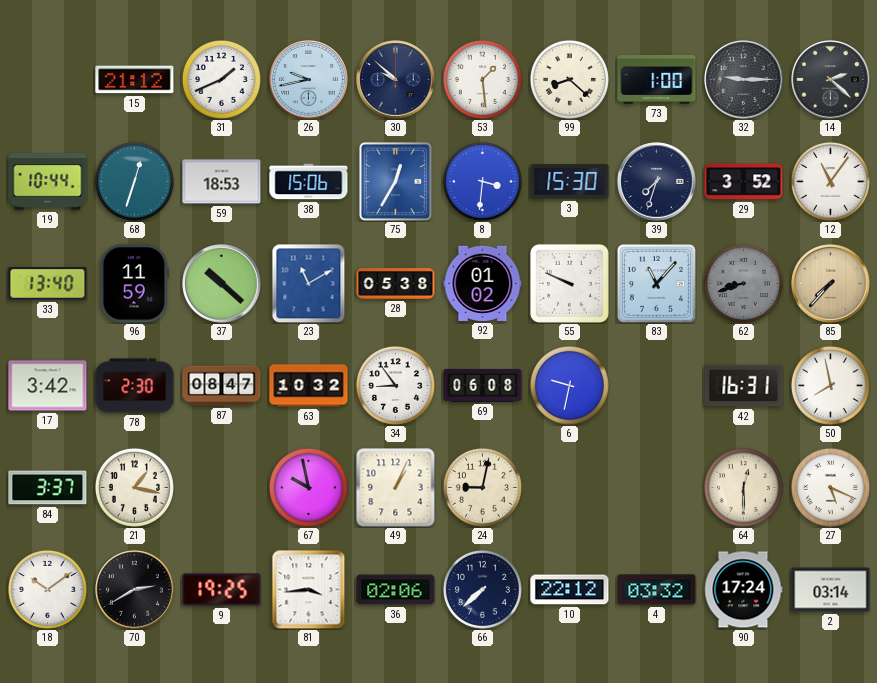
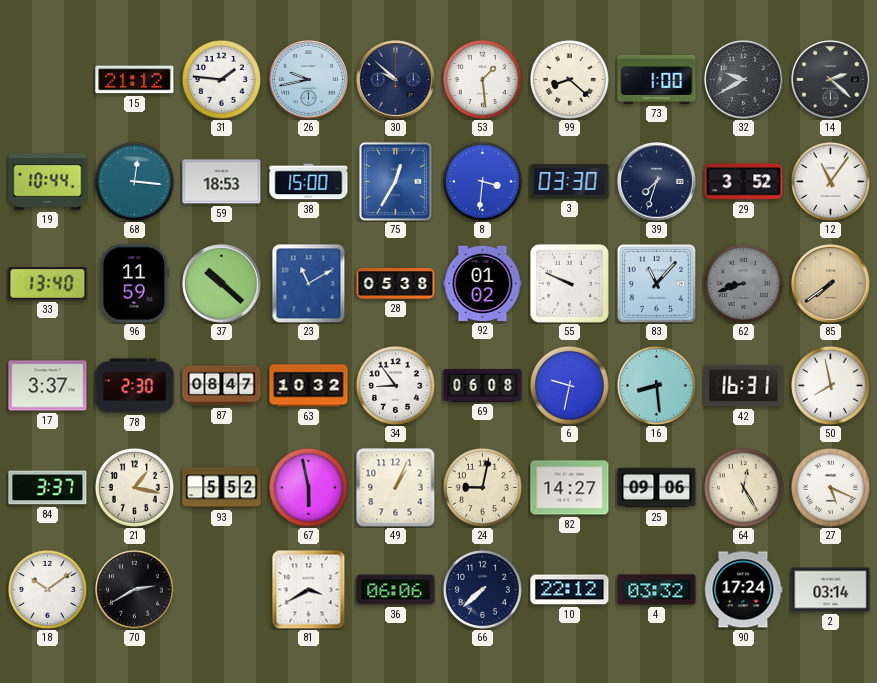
31: 1:41 -> 1:46
32: 9:15 -> 9:40
68: 12:33 -> 12:16
38: 15:06 -> 15:00
3: 15:30 -> 03:30
85: 7:37 -> 7:39
17: 3:42 -> 3:37
16: none -> 8:29
93: none -> 5:52
67: 9:58 -> 5:58
82: none -> 14:27
25: none -> 09:06
64: 12:30 -> 12:25
9: 19:25 -> none
81: 3:44 -> 3:40
36: 02:06 -> 06:06
